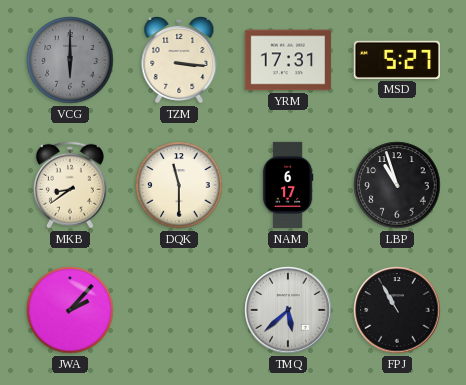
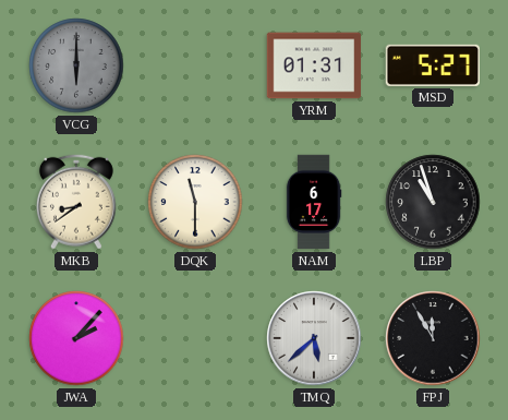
TZM: 3:16 -> none
YRM: 17:31 -> 01:31
FPJ: 10:55 -> 11:55
